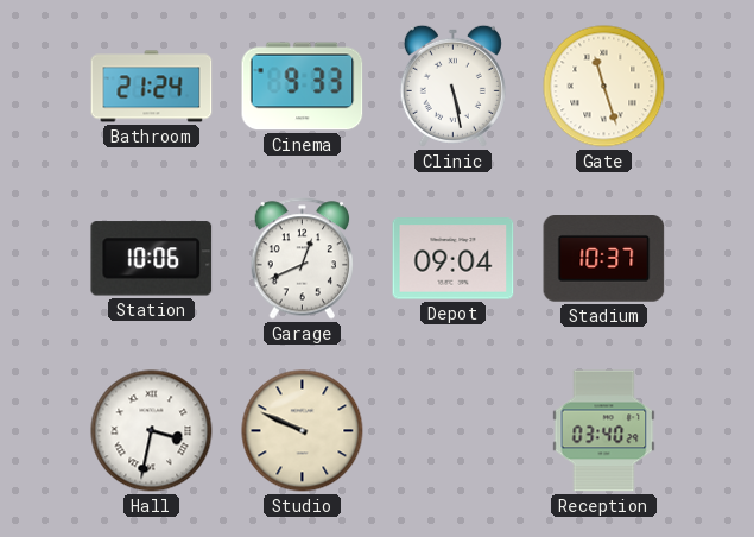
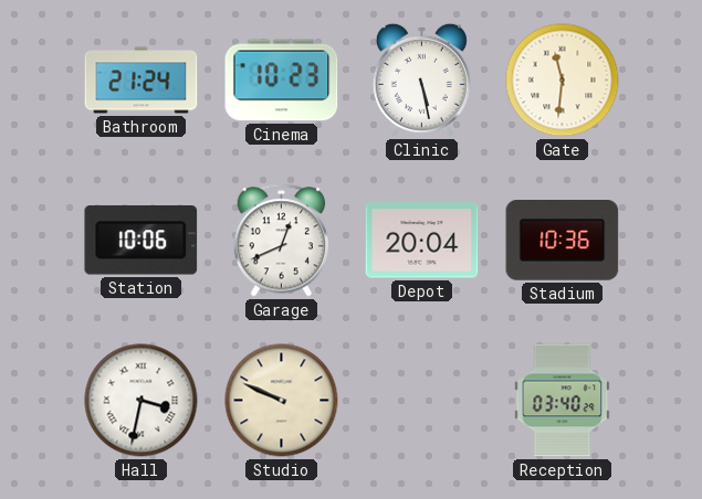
Cinema: 9:33 -> 10:23
Gate: 11:27 -> 11:31
Depot: 09:04 -> 20:04
Stadium: 10:37 -> 10:36
